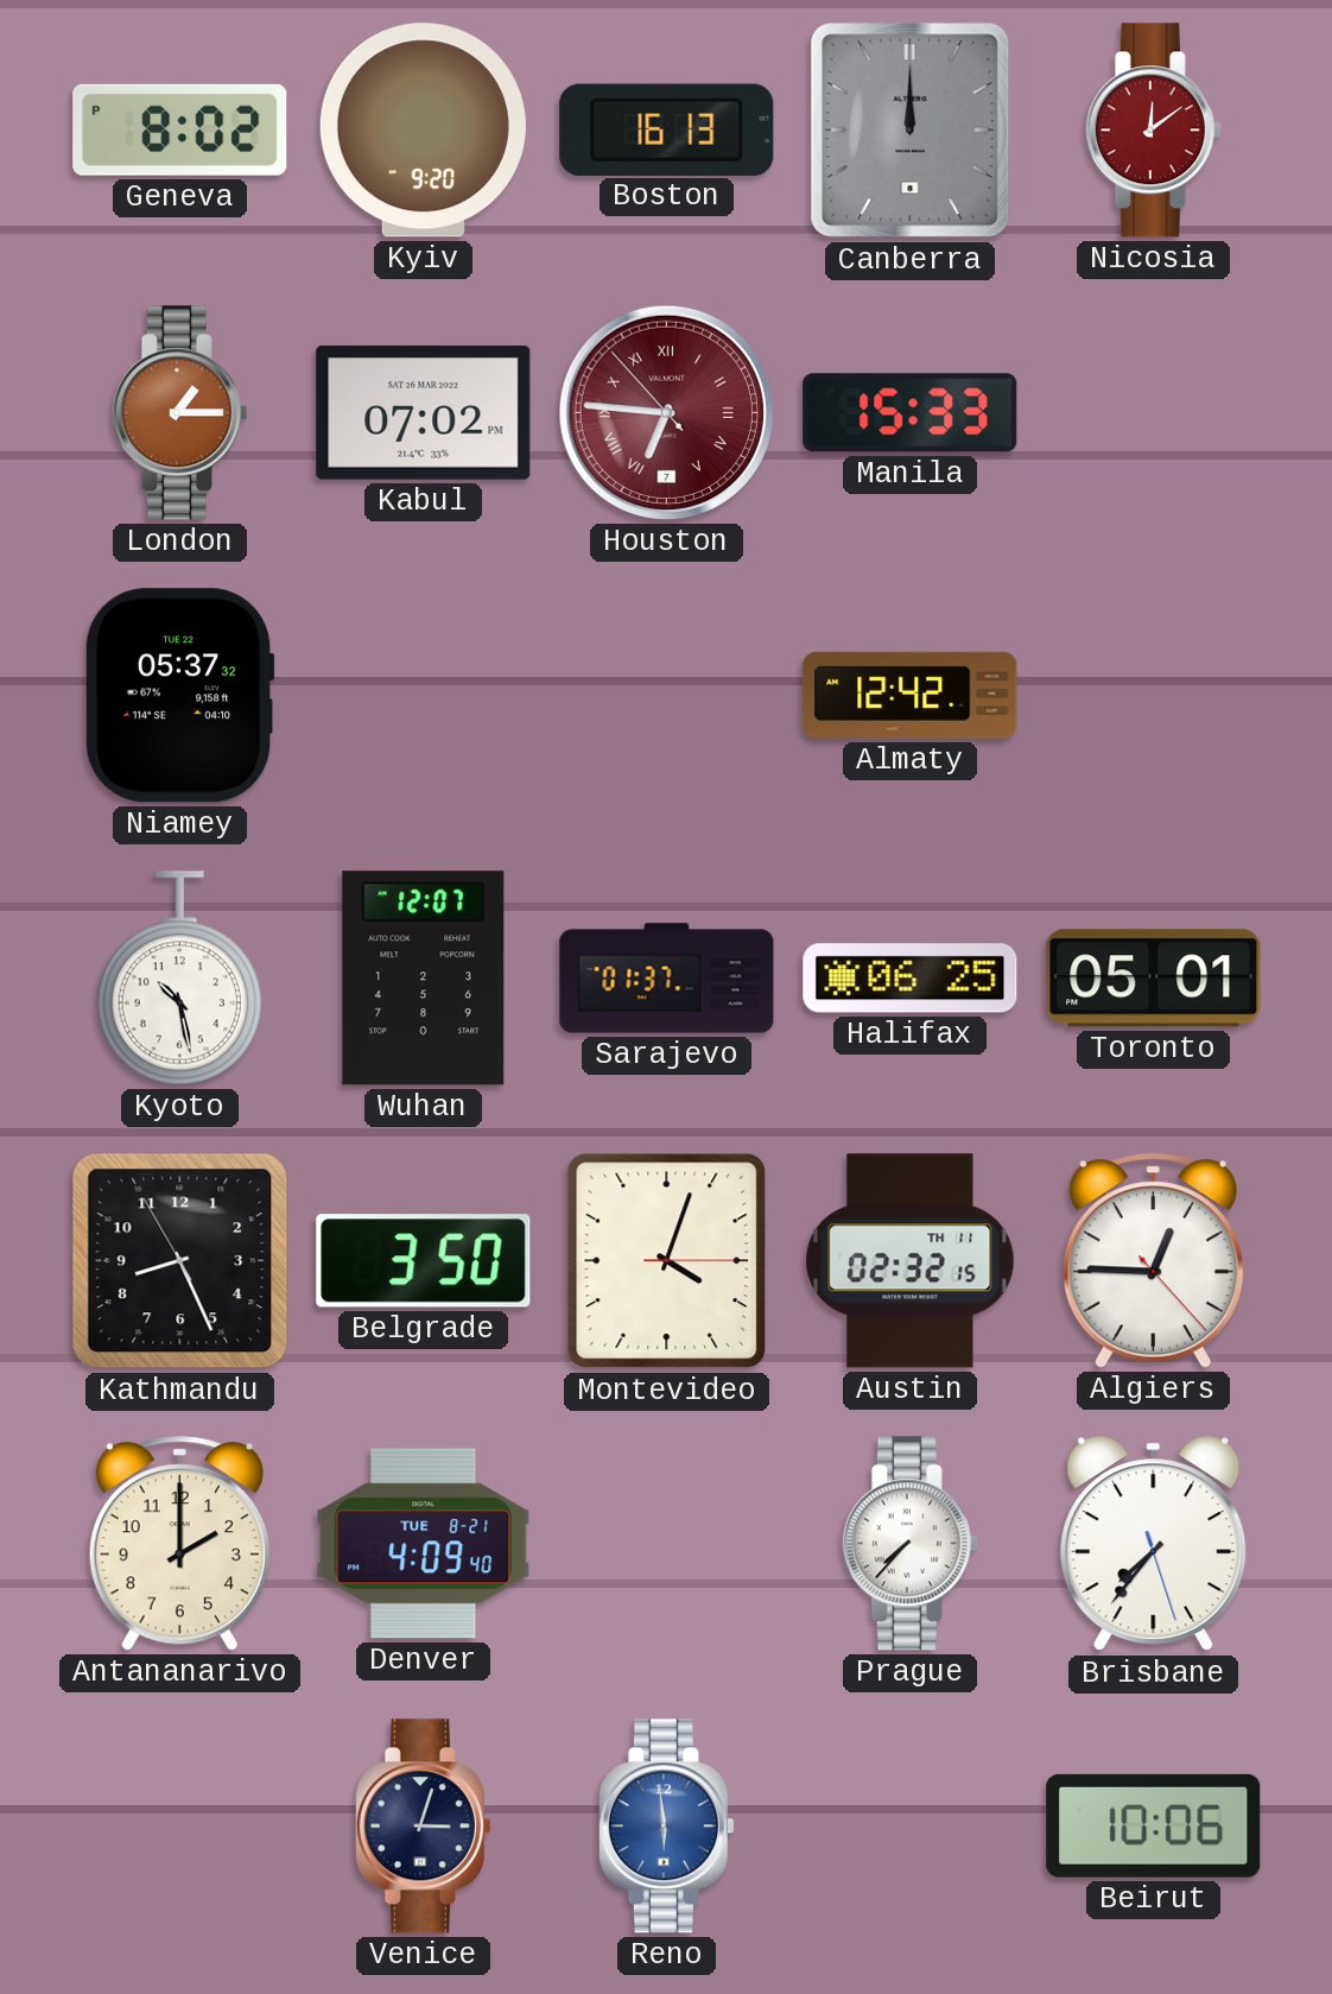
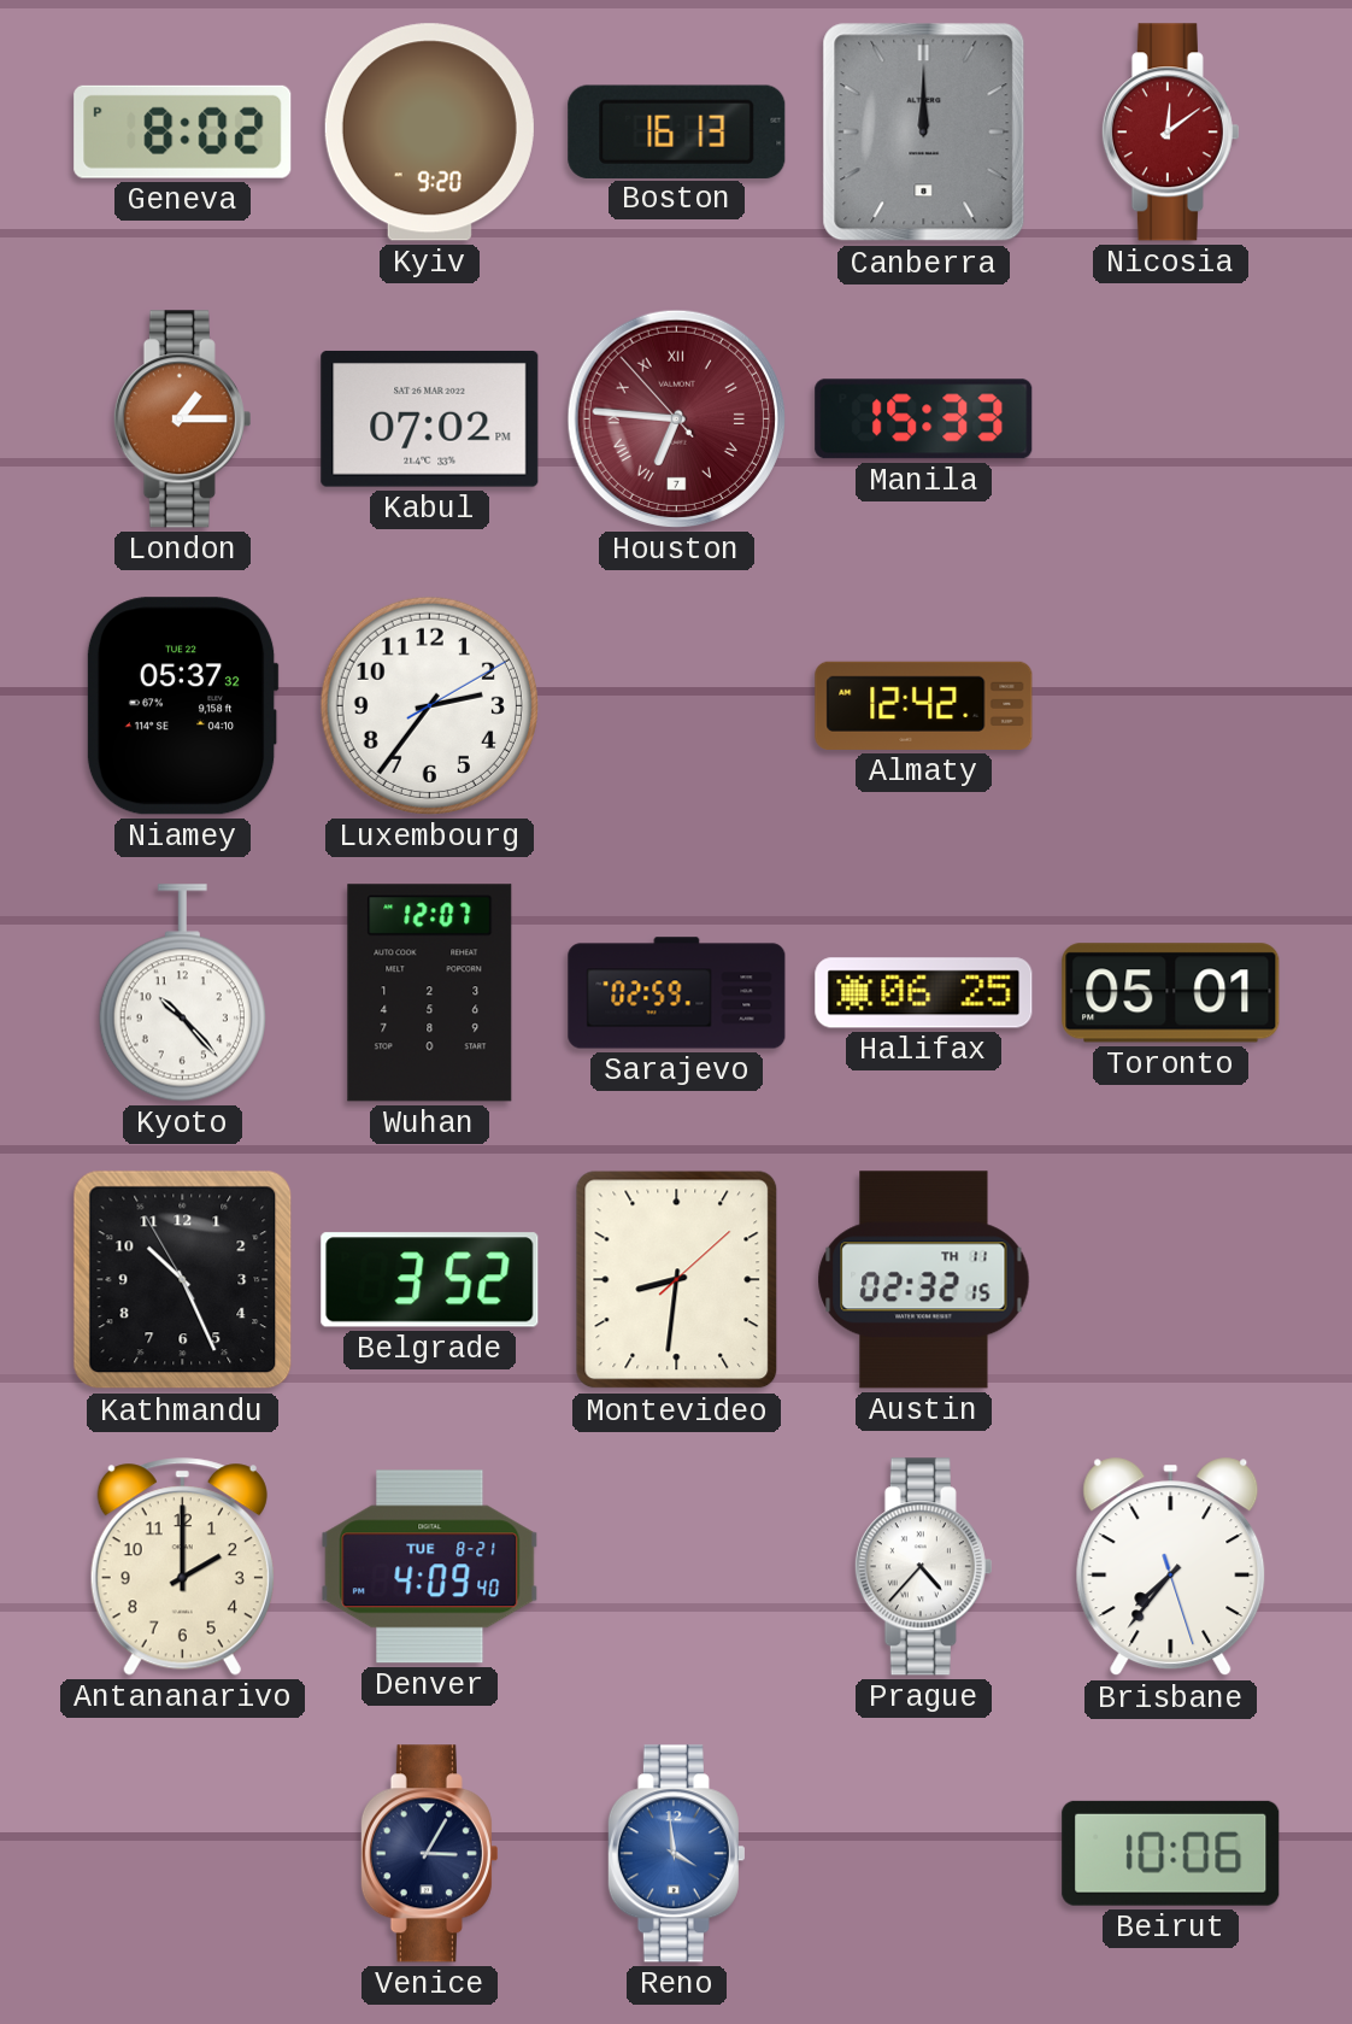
Luxembourg: none -> 2:36
Kyoto: 10:28 -> 10:23
Sarajevo: 01:37 -> 02:59
Kathmandu: 8:25 -> 10:25
Belgrade: 3:50 -> 3:52
Montevideo: 4:03 -> 8:31
Algiers: 12:45 -> none
Prague: 7:37 -> 4:37
Venice: 3:03 -> 3:05
Reno: 5:59 -> 3:59
